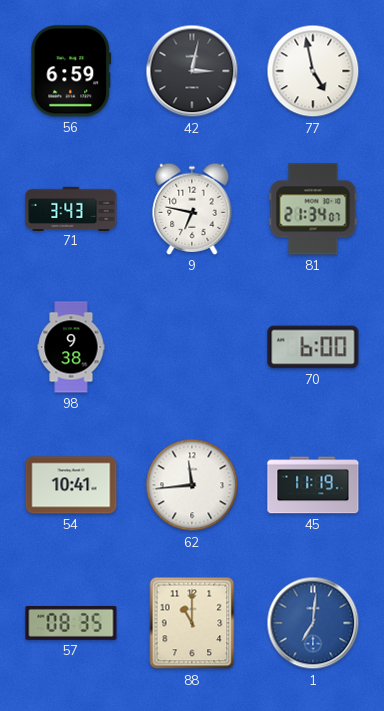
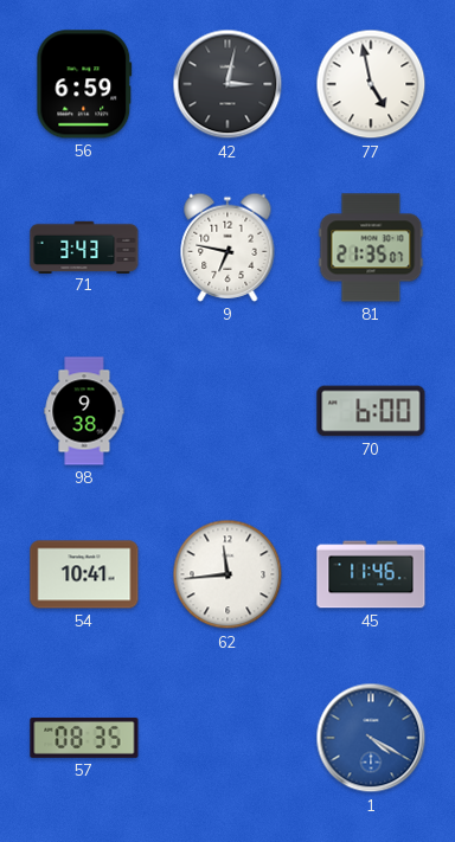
81: 21:34 -> 21:35
45: 11:19 -> 11:46
88: 11:00 -> none
1: 7:01 -> 4:20
